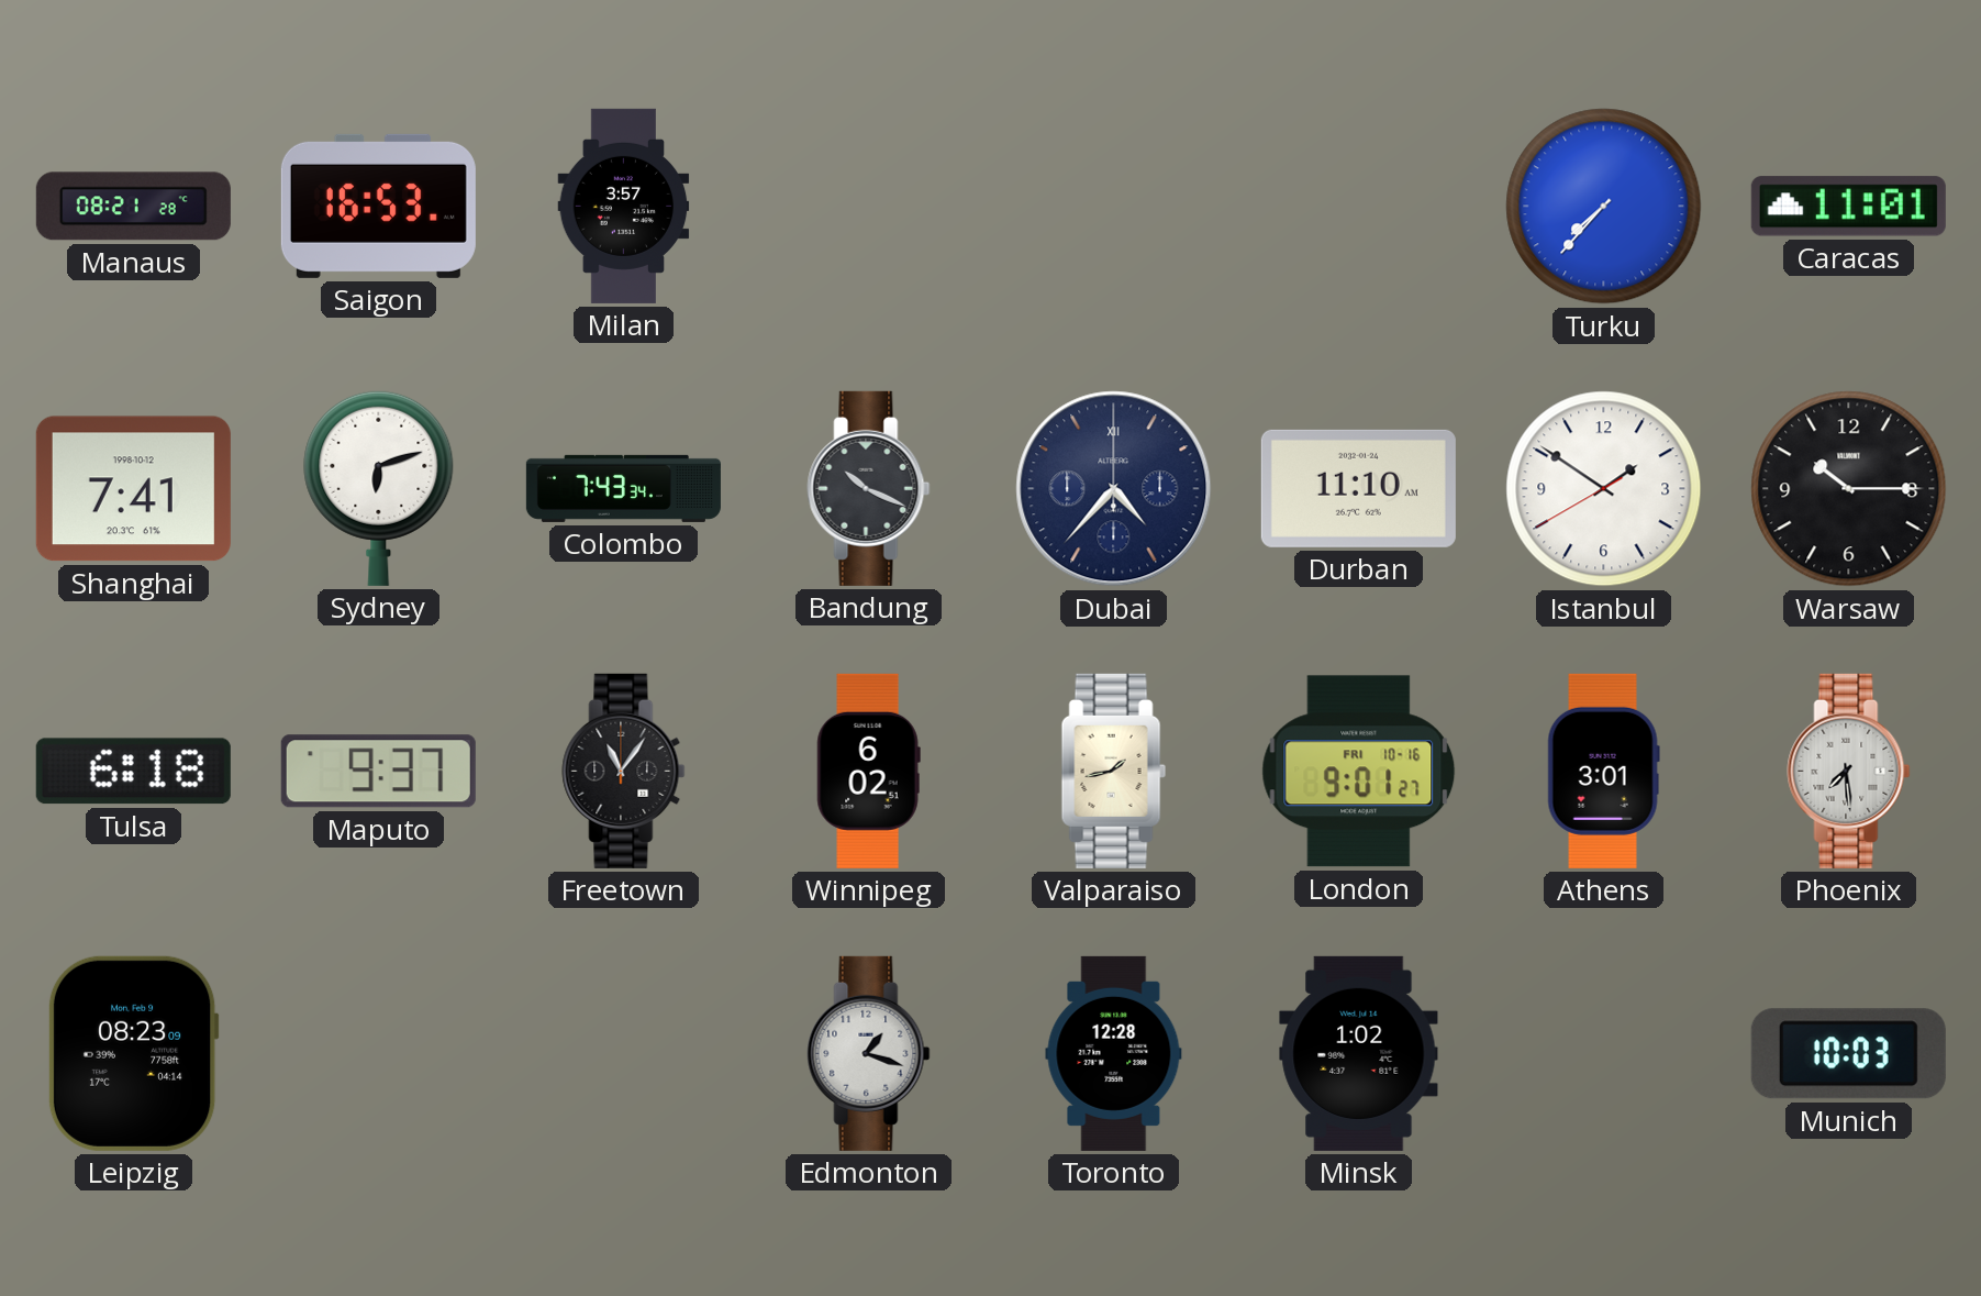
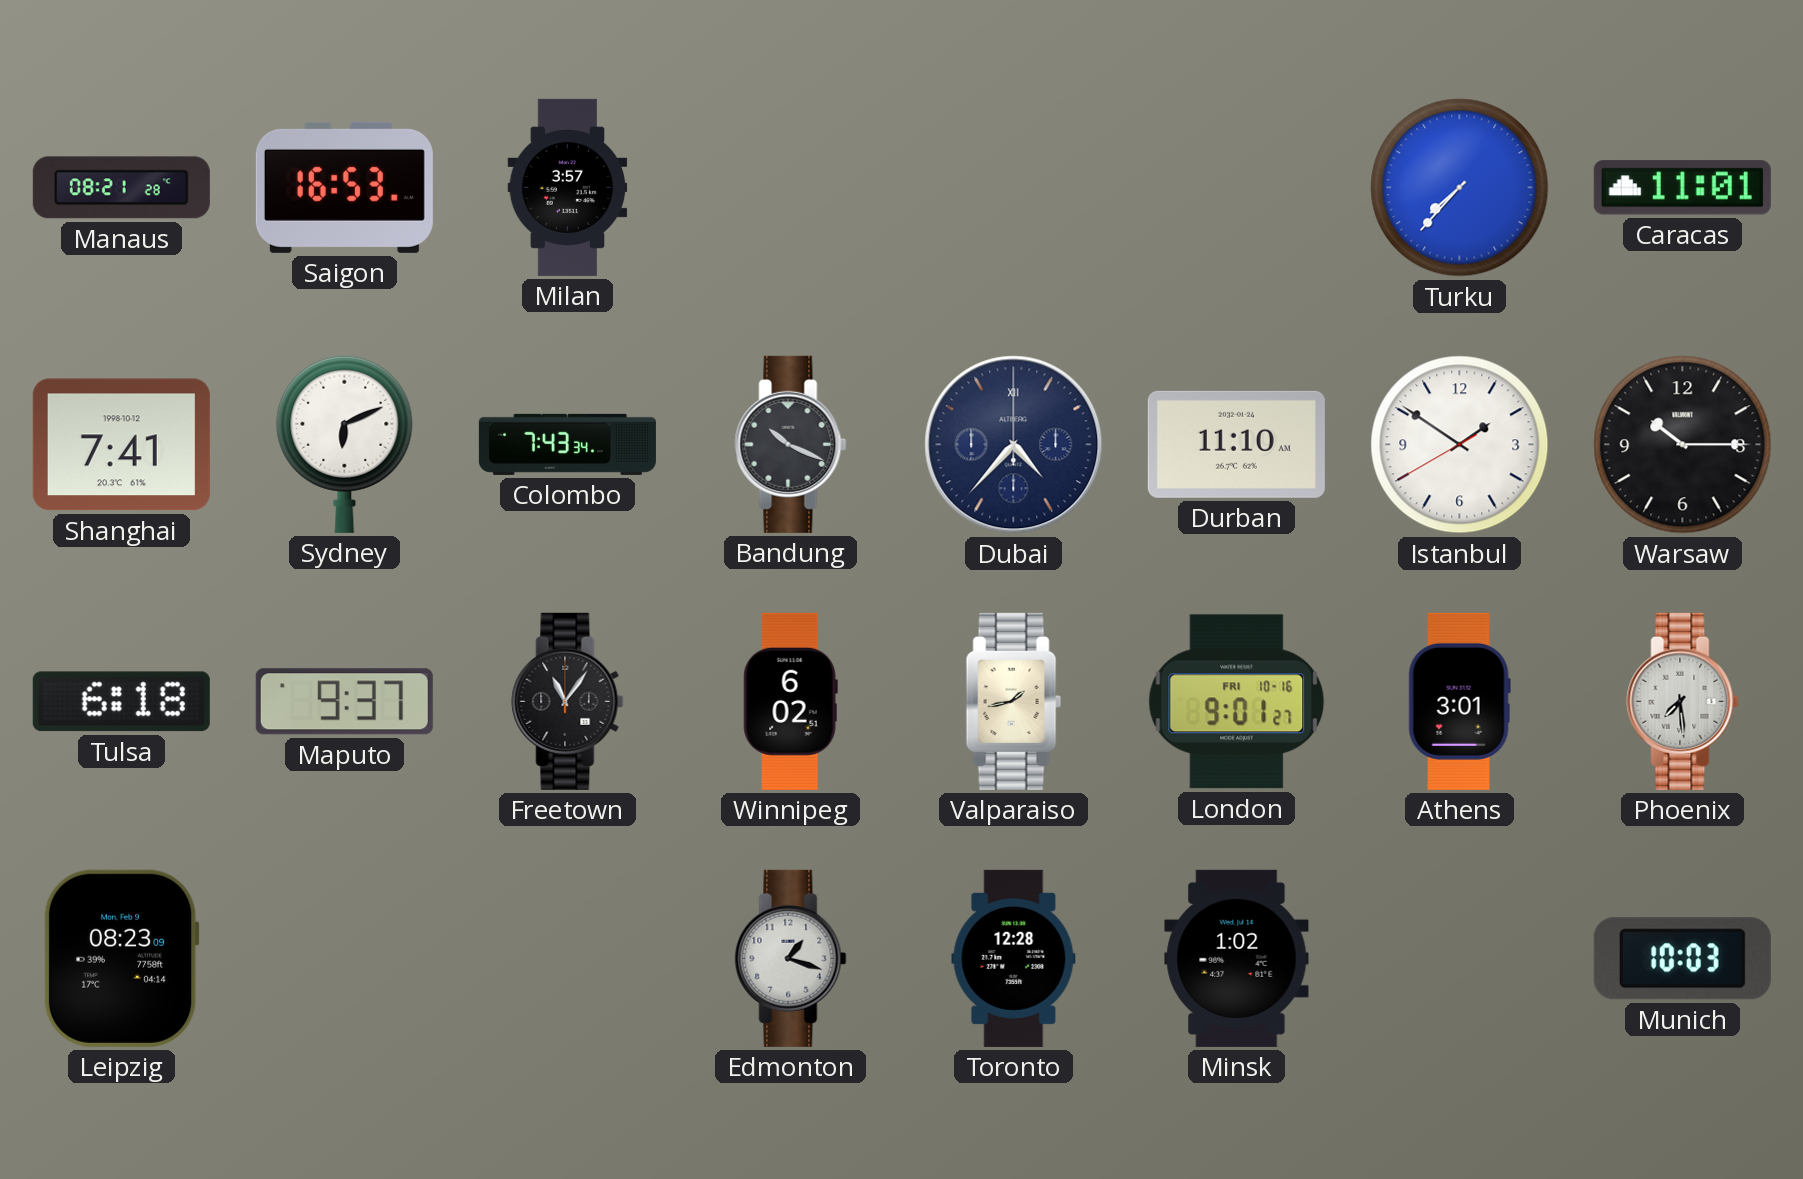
Sydney: 6:12 -> 6:11
